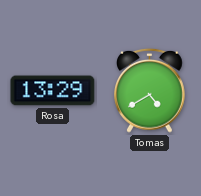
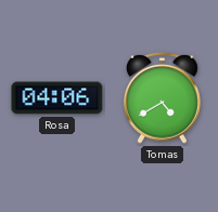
Rosa: 13:29 -> 04:06
